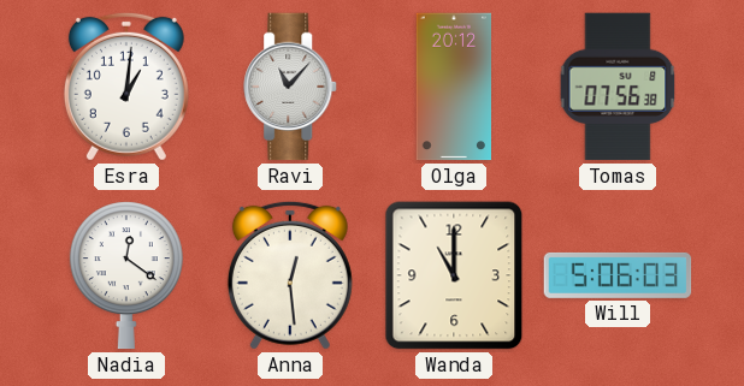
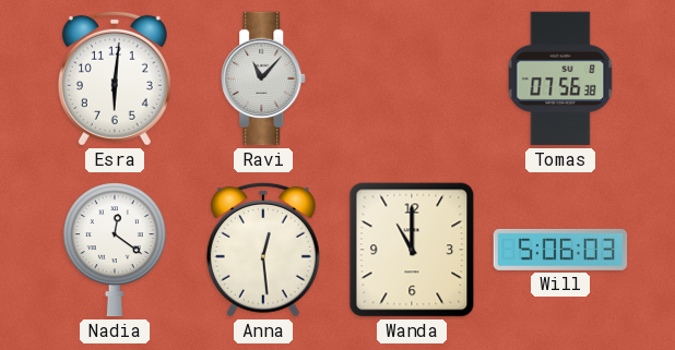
Esra: 1:01 -> 6:01
Olga: 20:12 -> none
